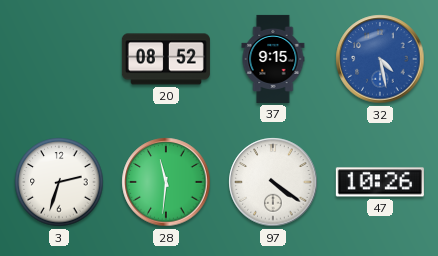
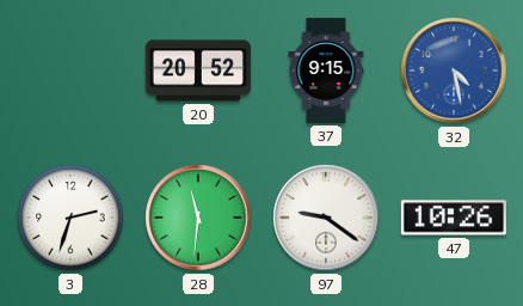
20: 08:52 -> 20:52
97: 4:21 -> 9:21
